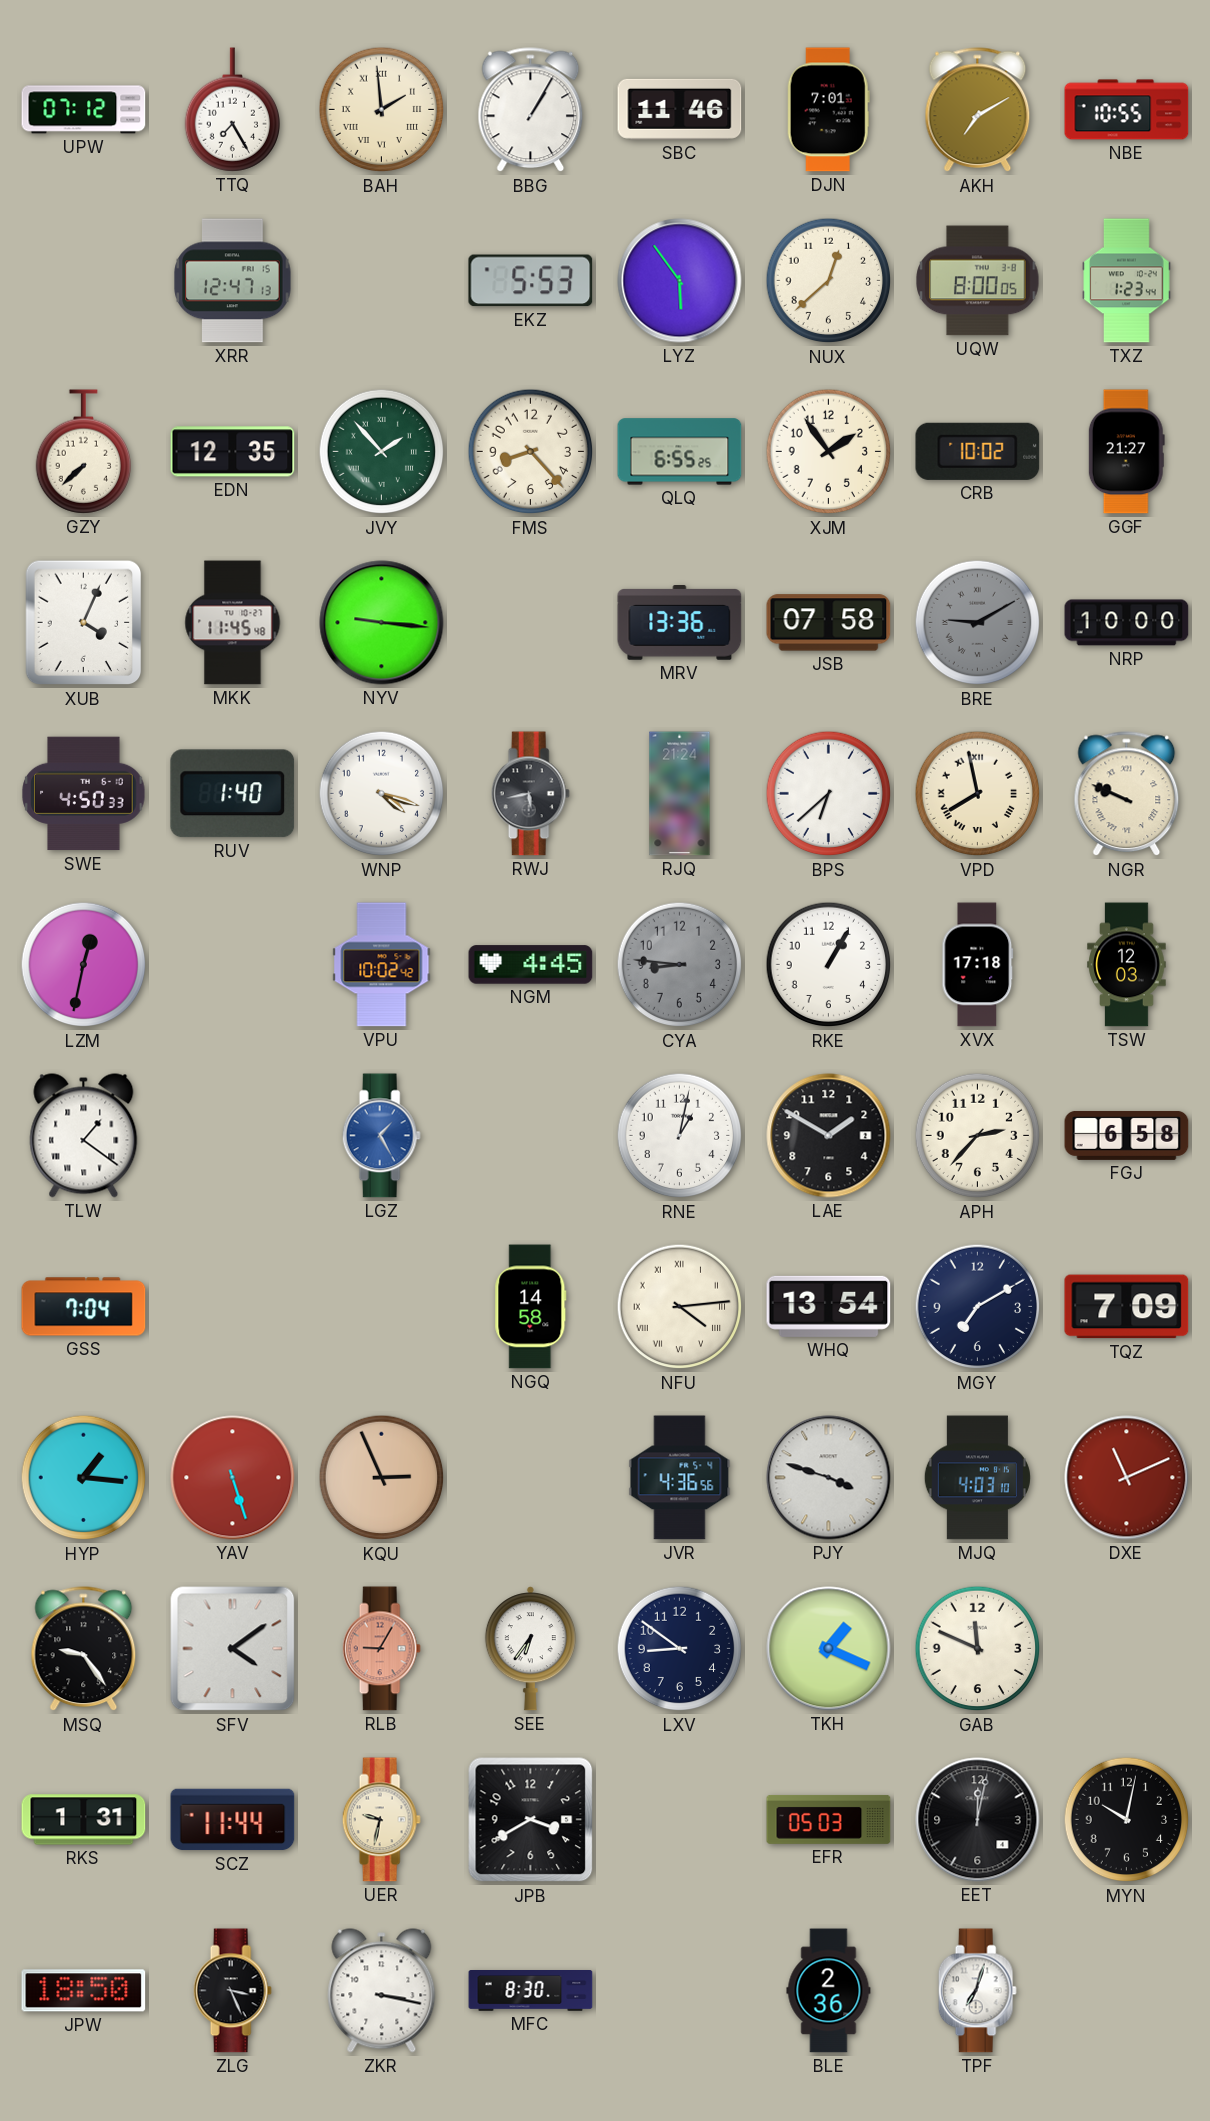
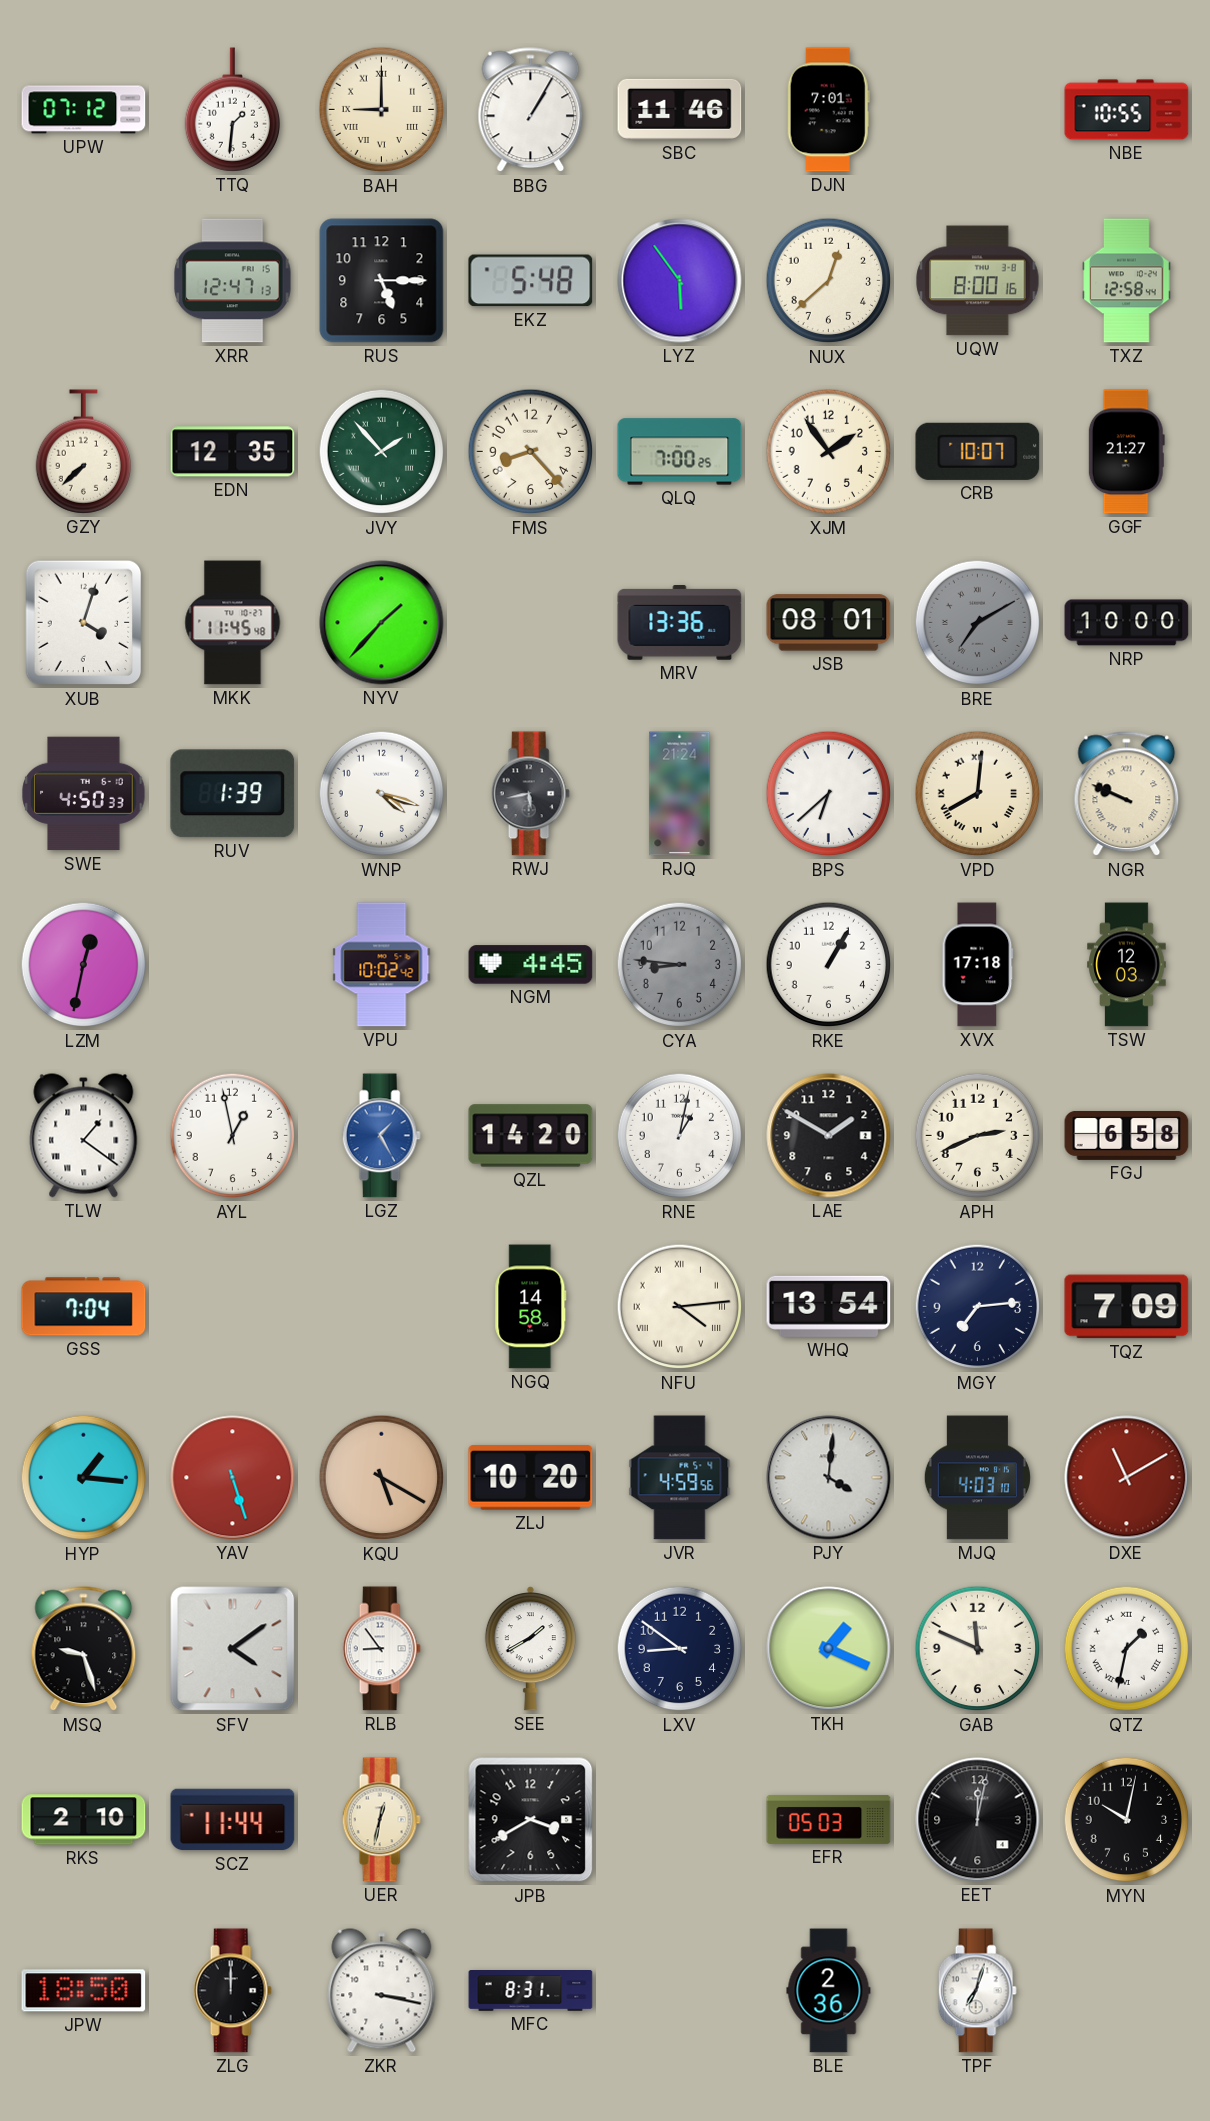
TTQ: 7:25 -> 1:31
BAH: 1:59 -> 9:00
AKH: 7:10 -> none
RUS: none -> 5:15
EKZ: 5:53 -> 5:48
UQW: 8:00:05 -> 8:00:16
TXZ: 1:23 -> 12:58
QLQ: 6:55 -> 7:00
CRB: 10:02 -> 10:07
XUB: 4:04 -> 4:03
NYV: 9:16 -> 1:37
JSB: 07:58 -> 08:01
BRE: 9:10 -> 7:10
RUV: 1:40 -> 1:39
VPD: 7:58 -> 8:01
AYL: none -> 12:58
QZL: none -> 14:20
APH: 2:37 -> 2:41
MGY: 7:10 -> 7:14
KQU: 2:56 -> 5:20
ZLJ: none -> 10:20
JVR: 4:36 -> 4:59
PJY: 3:48 -> 4:01
DXE: 11:11 -> 11:10
MSQ: 9:24 -> 9:27
RLB: 9:05 -> 8:54
RLB dial: salmon -> white
SEE: 6:36 -> 1:40
QTZ: none -> 1:32
RKS: 1:31 -> 2:10
UER: 9:32 -> 12:32
ZLG: 3:26 -> 12:00
MFC: 8:30 -> 8:31
